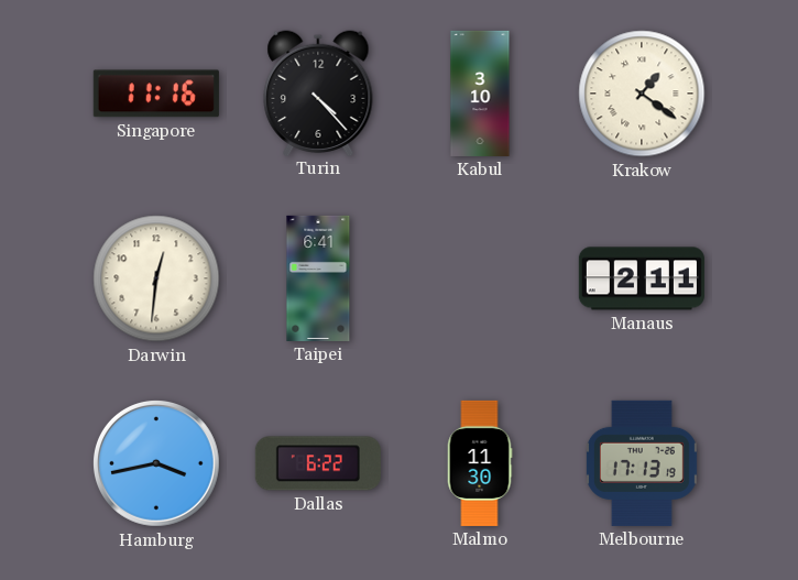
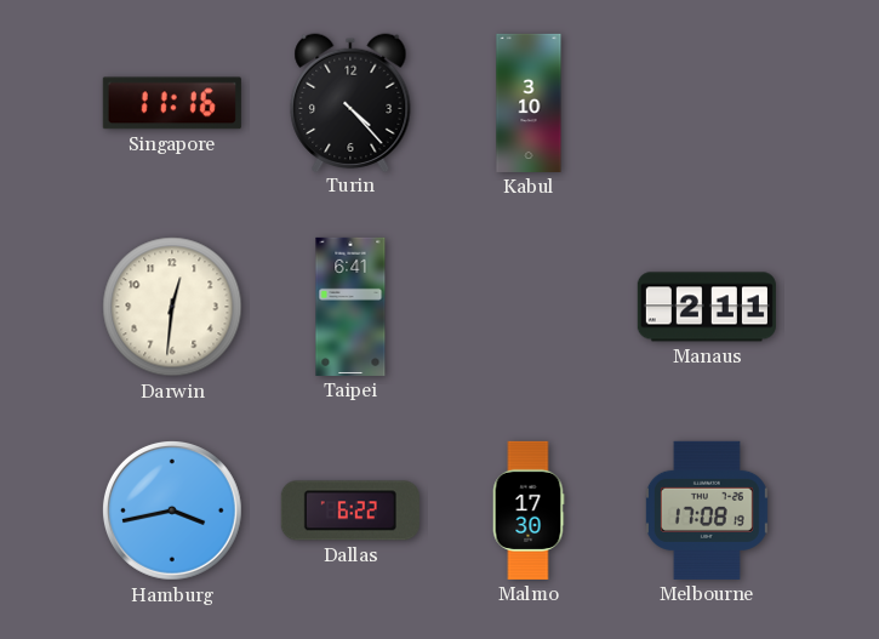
Krakow: 1:21 -> none
Malmo: 11:30 -> 17:30
Melbourne: 17:13 -> 17:08
